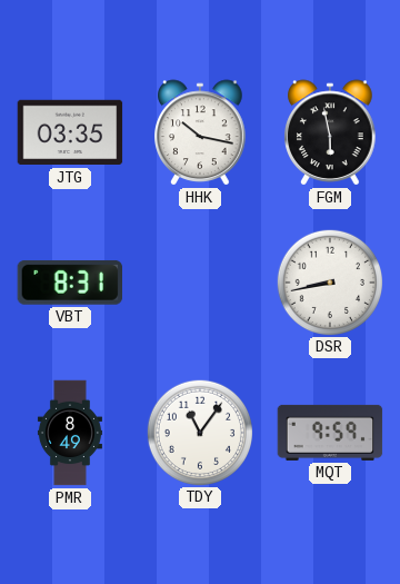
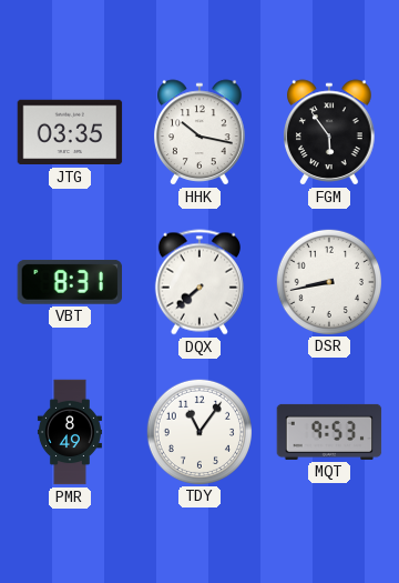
FGM: 5:58 -> 5:54
DQX: none -> 7:38
MQT: 9:59 -> 9:53
